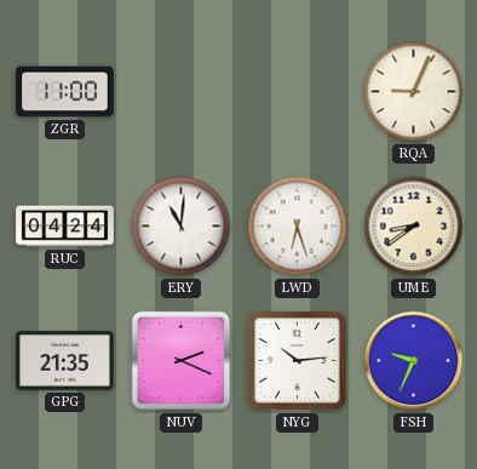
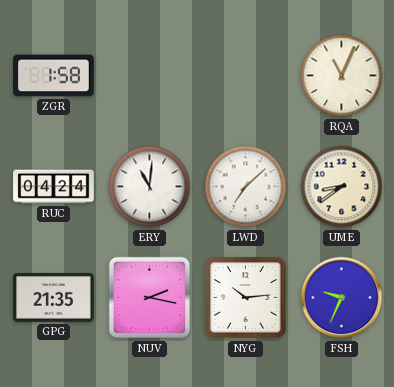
ZGR: 11:00 -> 1:58
RQA: 9:04 -> 11:04
LWD: 6:27 -> 7:08
NUV: 2:19 -> 2:17
